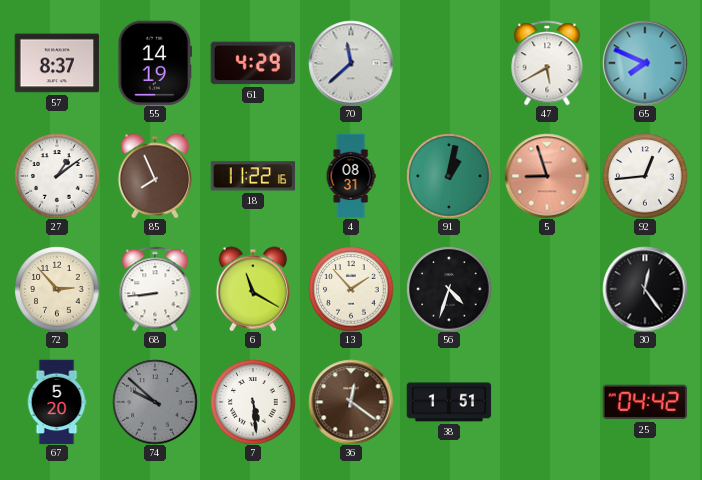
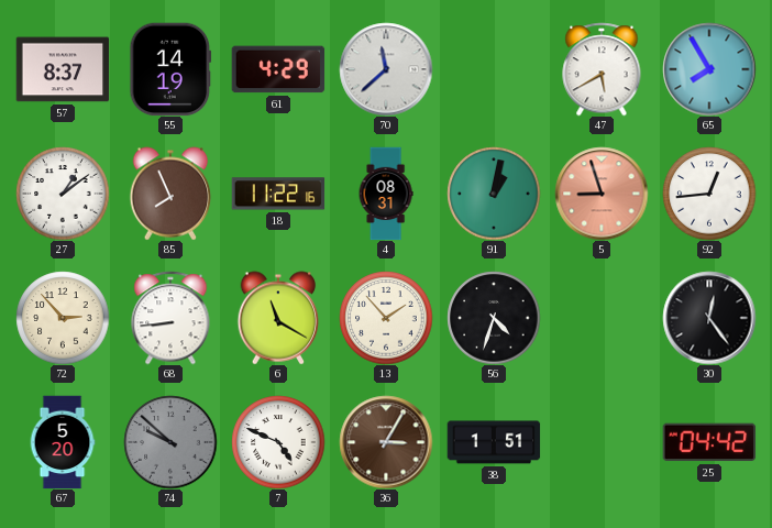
65: 7:49 -> 7:55
7: 5:29 -> 4:49
36: 12:21 -> 3:05
